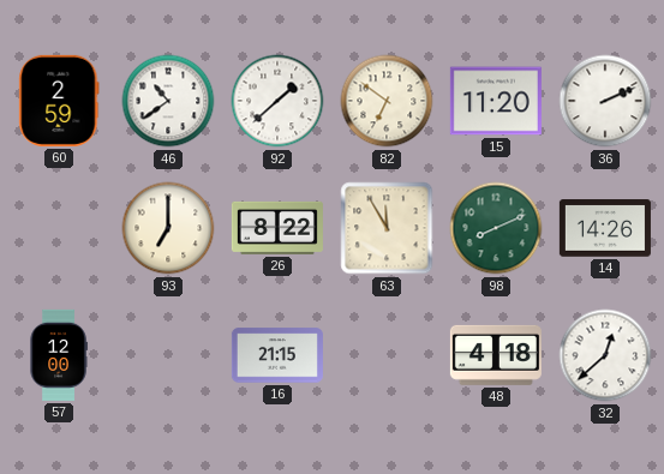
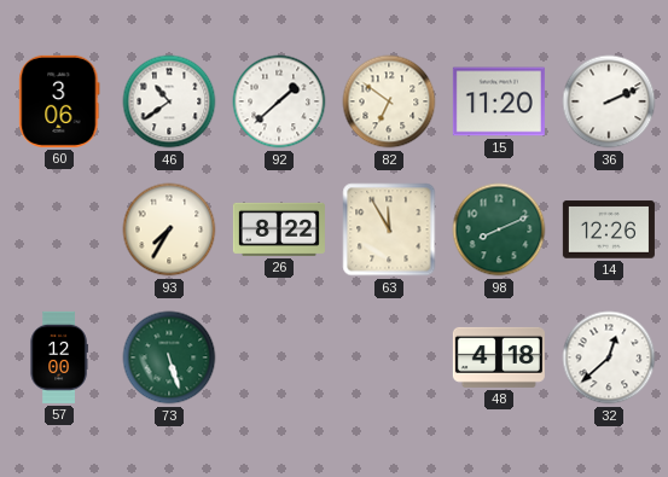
60: 2:59 -> 3:06
93: 7:00 -> 7:35
14: 14:26 -> 12:26
73: none -> 5:27
16: 21:15 -> none
